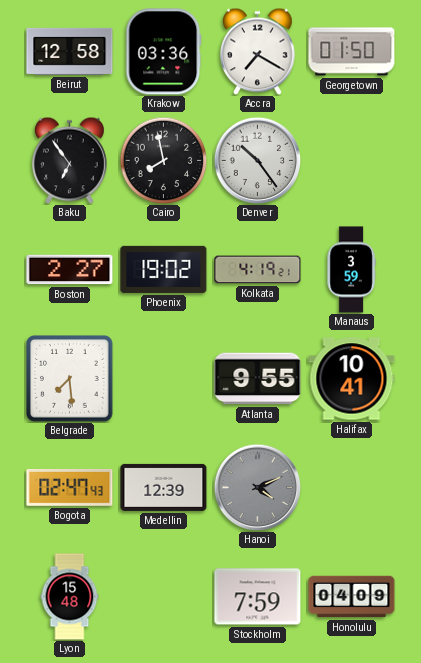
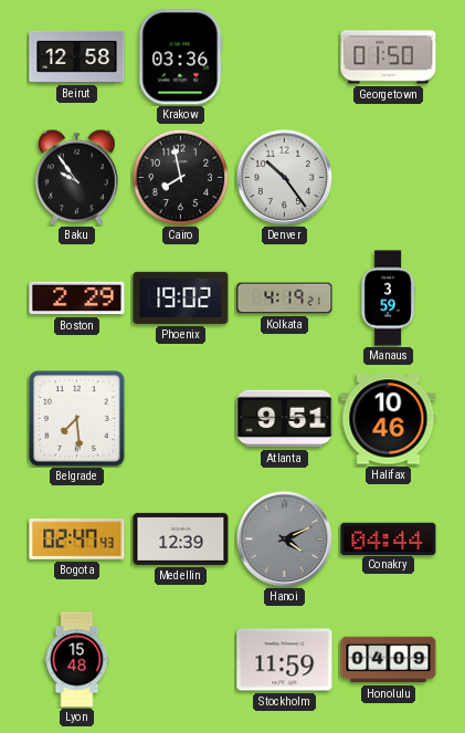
Accra: 7:20 -> none
Baku: 6:54 -> 9:54
Boston: 2:27 -> 2:29
Atlanta: 9:55 -> 9:51
Halifax: 10:41 -> 10:46
Conakry: none -> 04:44
Stockholm: 7:59 -> 11:59
